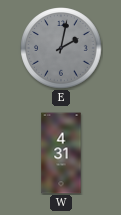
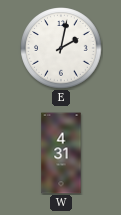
E dial: grey -> white
